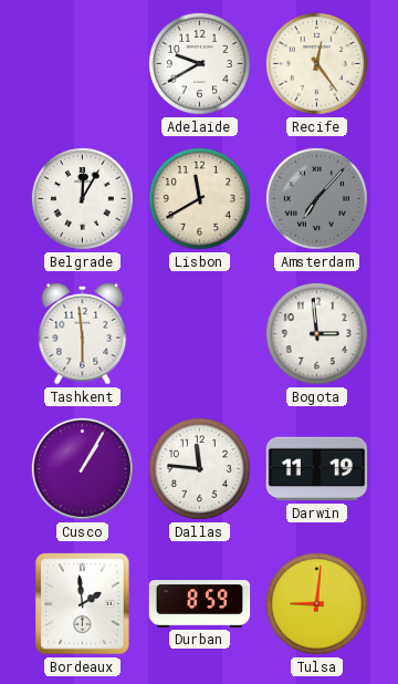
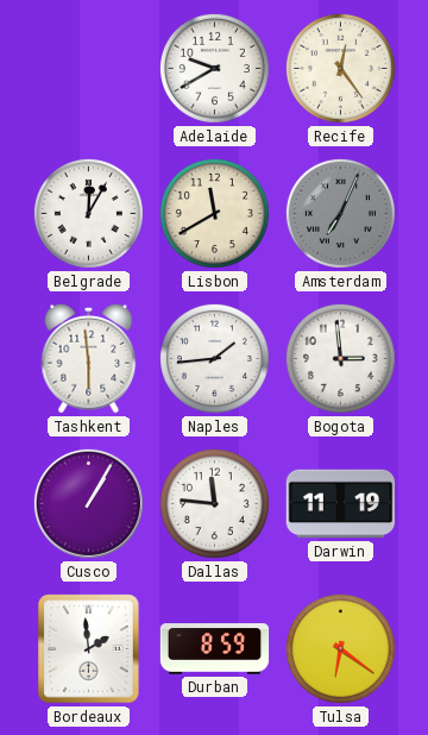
Amsterdam: 7:07 -> 7:04
Naples: none -> 1:44
Tulsa: 9:01 -> 6:21
